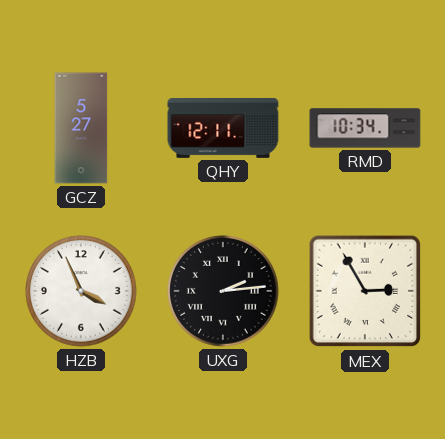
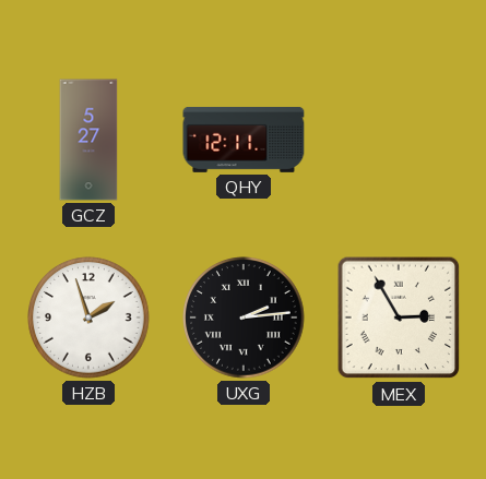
RMD: 10:34 -> none
HZB: 3:56 -> 1:57
